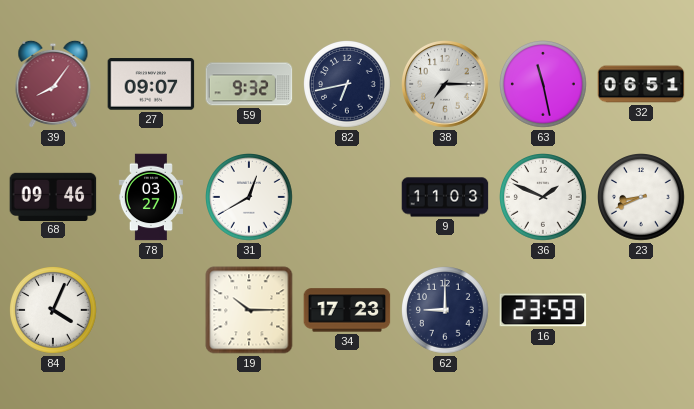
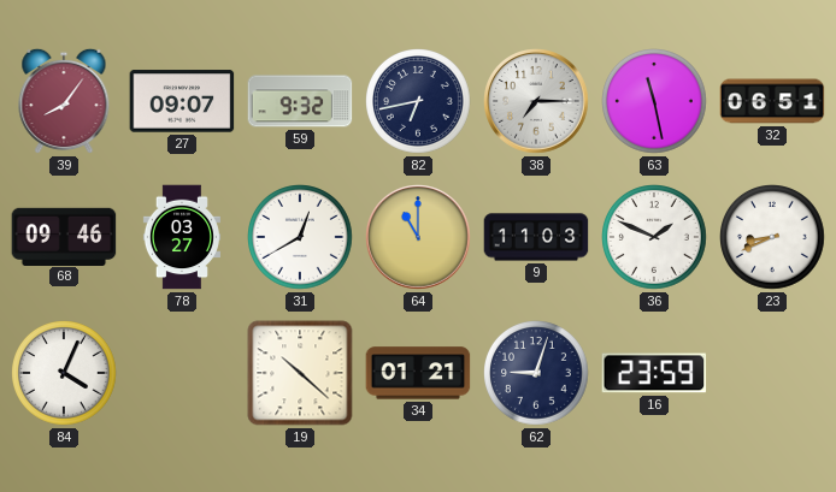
64: none -> 11:00
19: 10:15 -> 10:22
34: 17:23 -> 01:21
62: 9:00 -> 9:03
